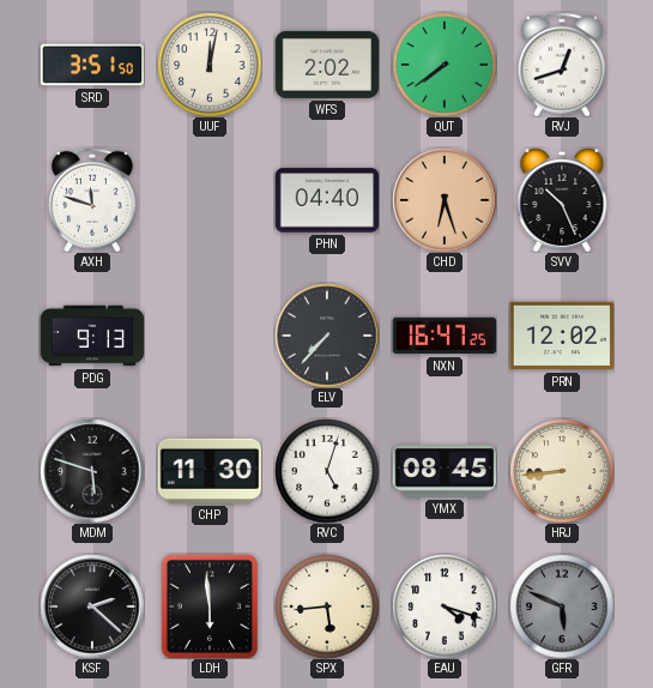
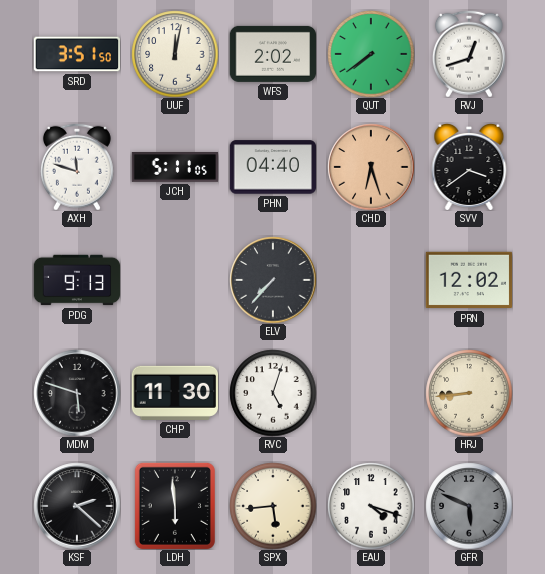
JCH: none -> 5:11
SVV: 10:26 -> 3:39
NXN: 16:47 -> none
YMX: 08:45 -> none
